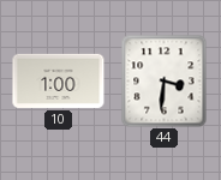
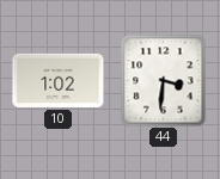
10: 1:00 -> 1:02
